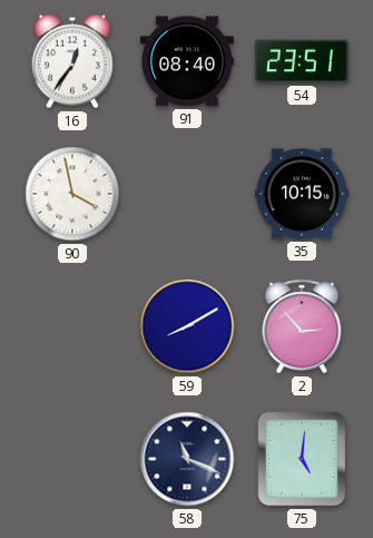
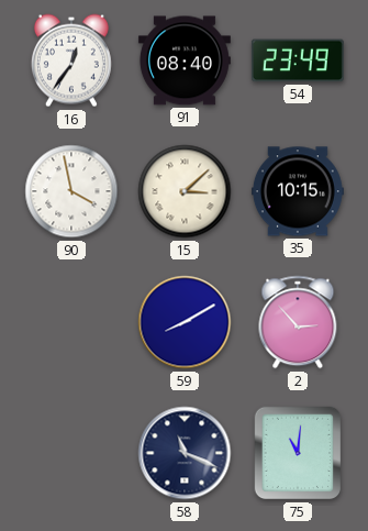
54: 23:51 -> 23:49
15: none -> 3:08
75: 5:01 -> 11:01
